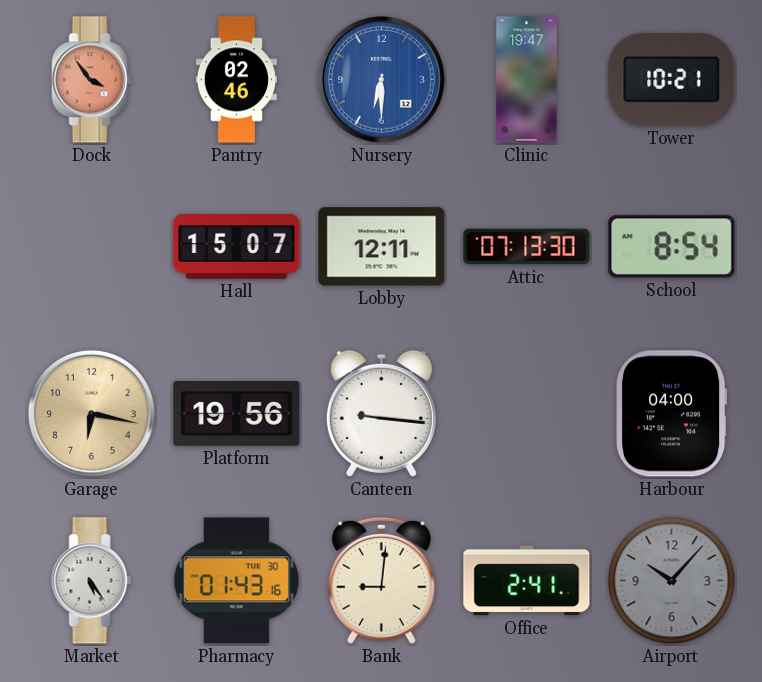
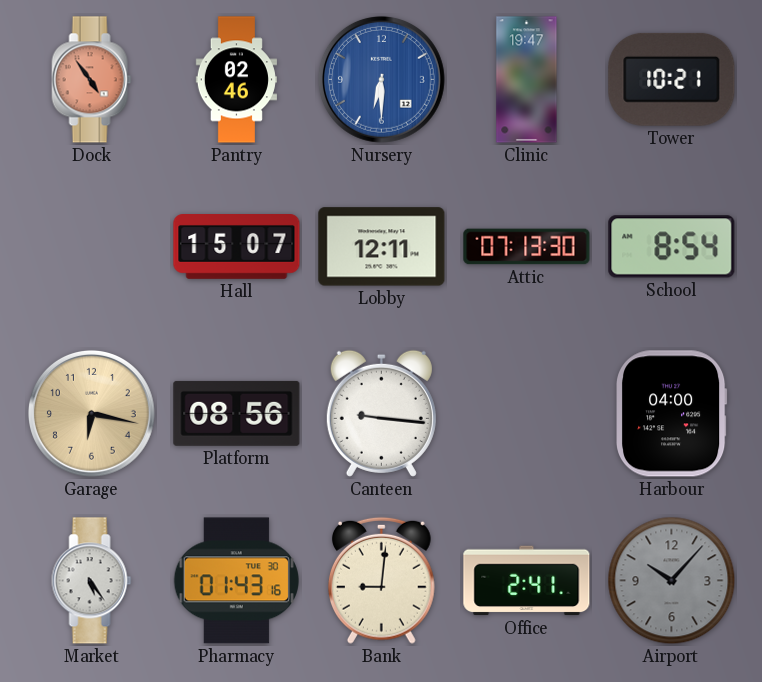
Dock: 3:54 -> 4:54
Platform: 19:56 -> 08:56
